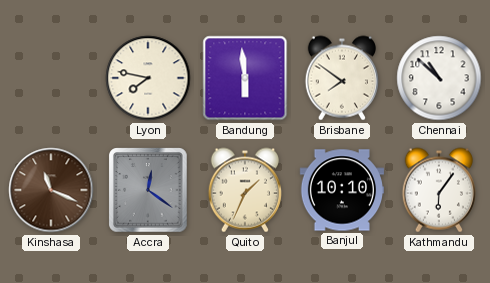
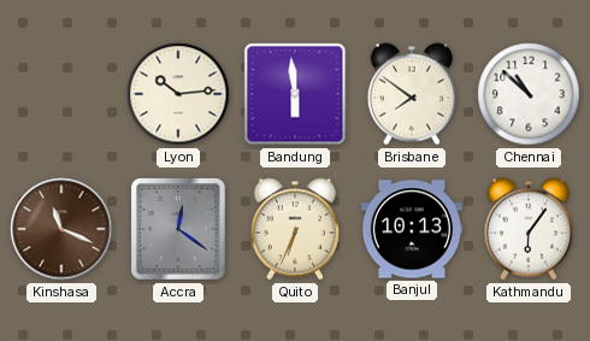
Lyon: 7:47 -> 10:14
Quito: 1:34 -> 6:34
Banjul: 10:10 -> 10:13
